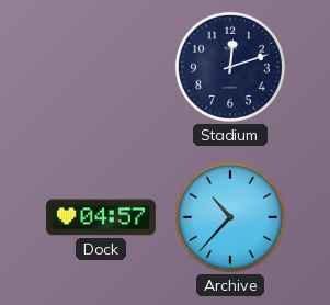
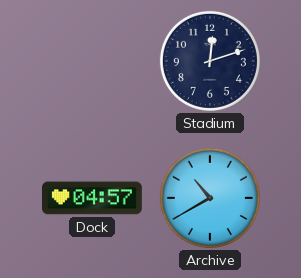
Archive: 10:37 -> 10:40
